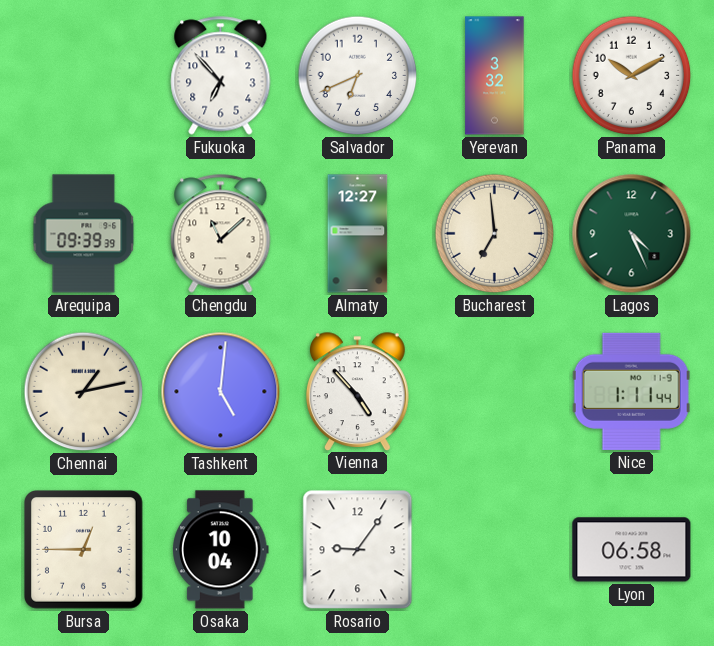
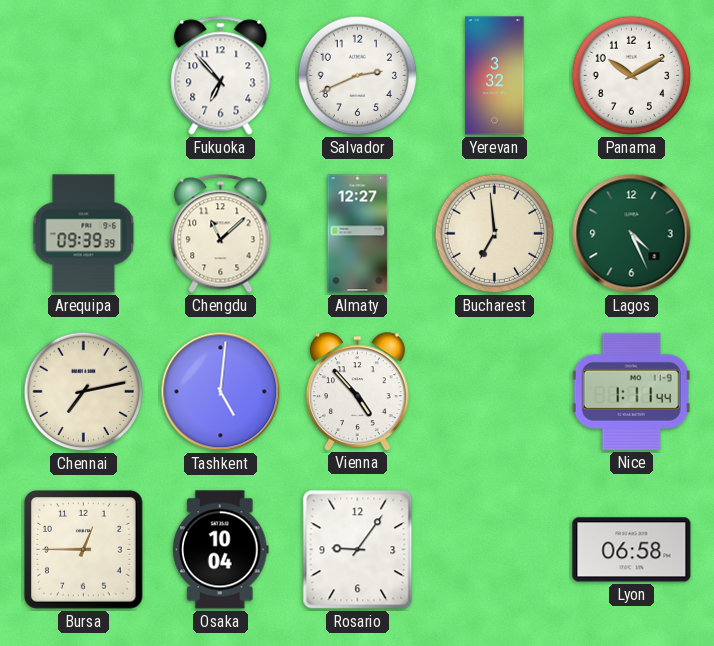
Salvador: 6:41 -> 2:41
Chennai: 1:13 -> 7:13
